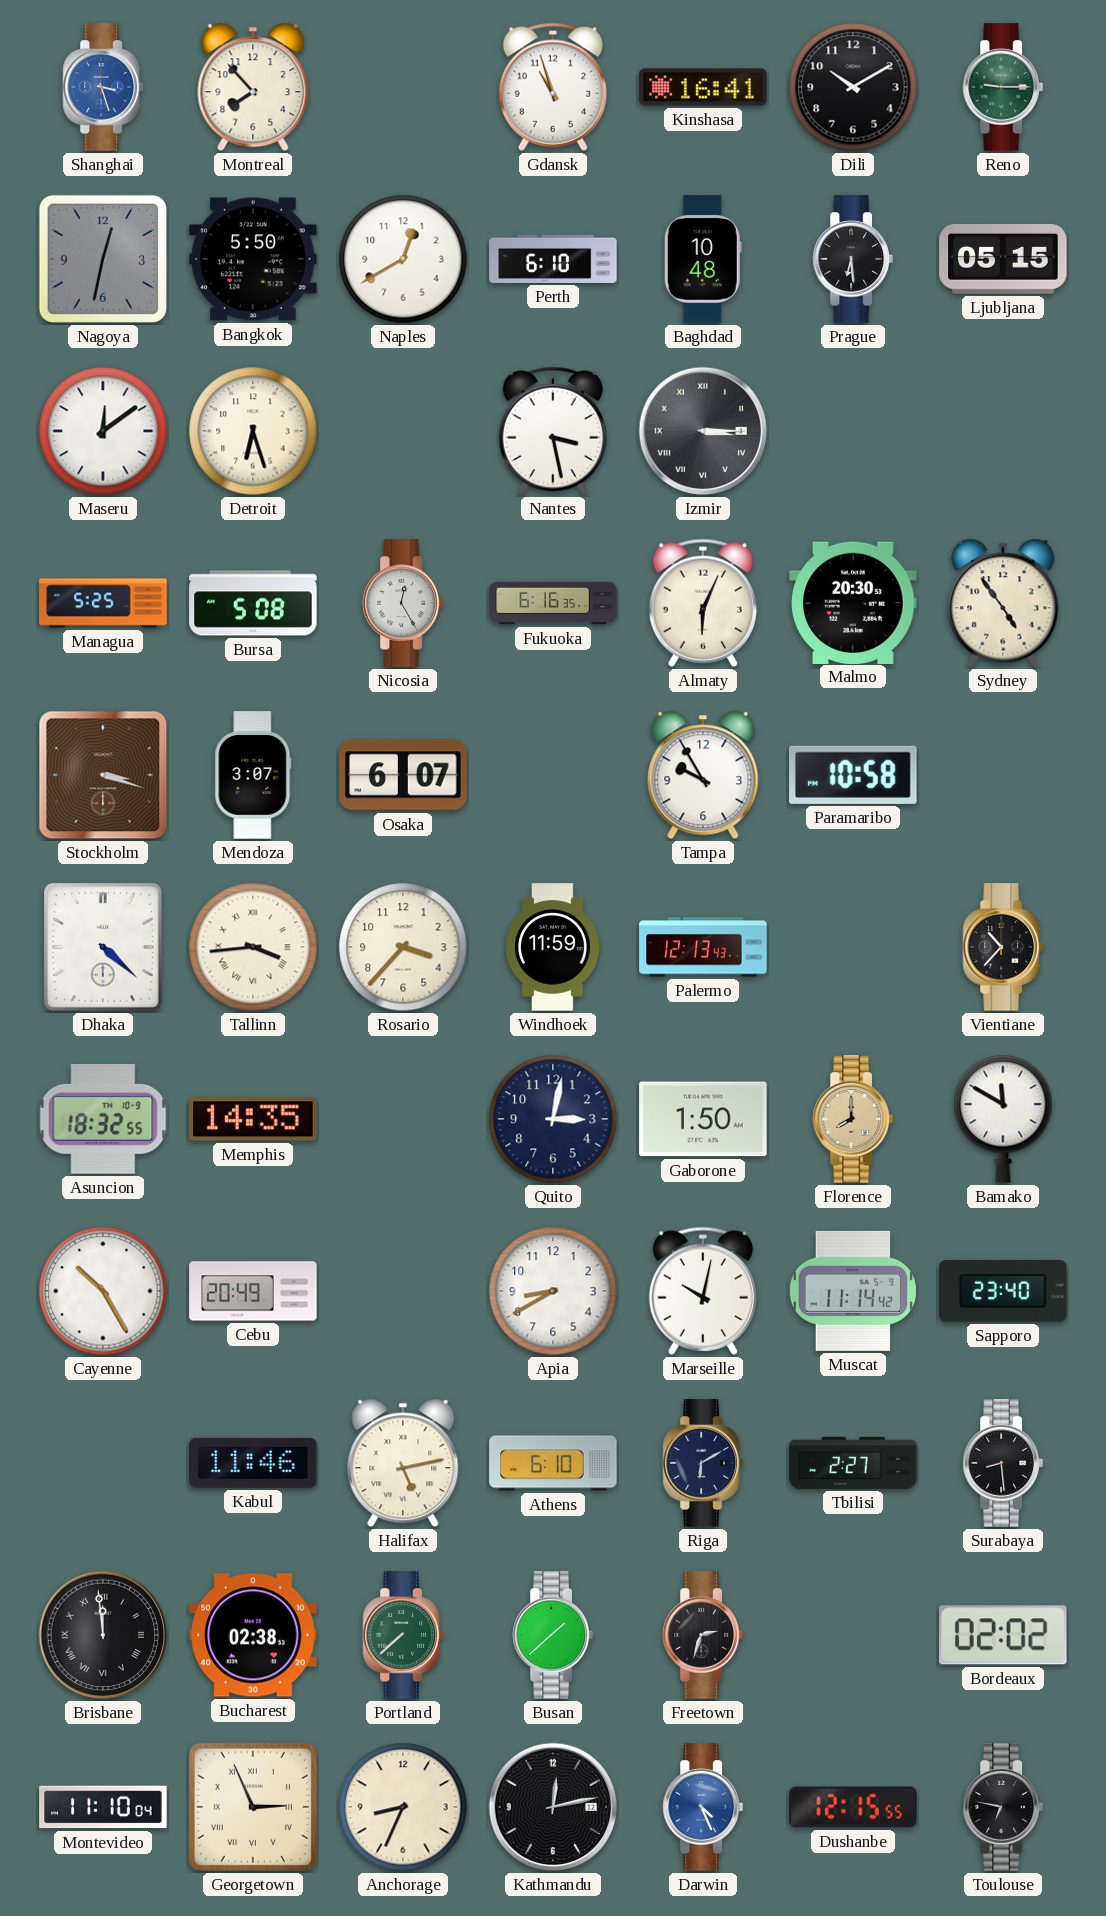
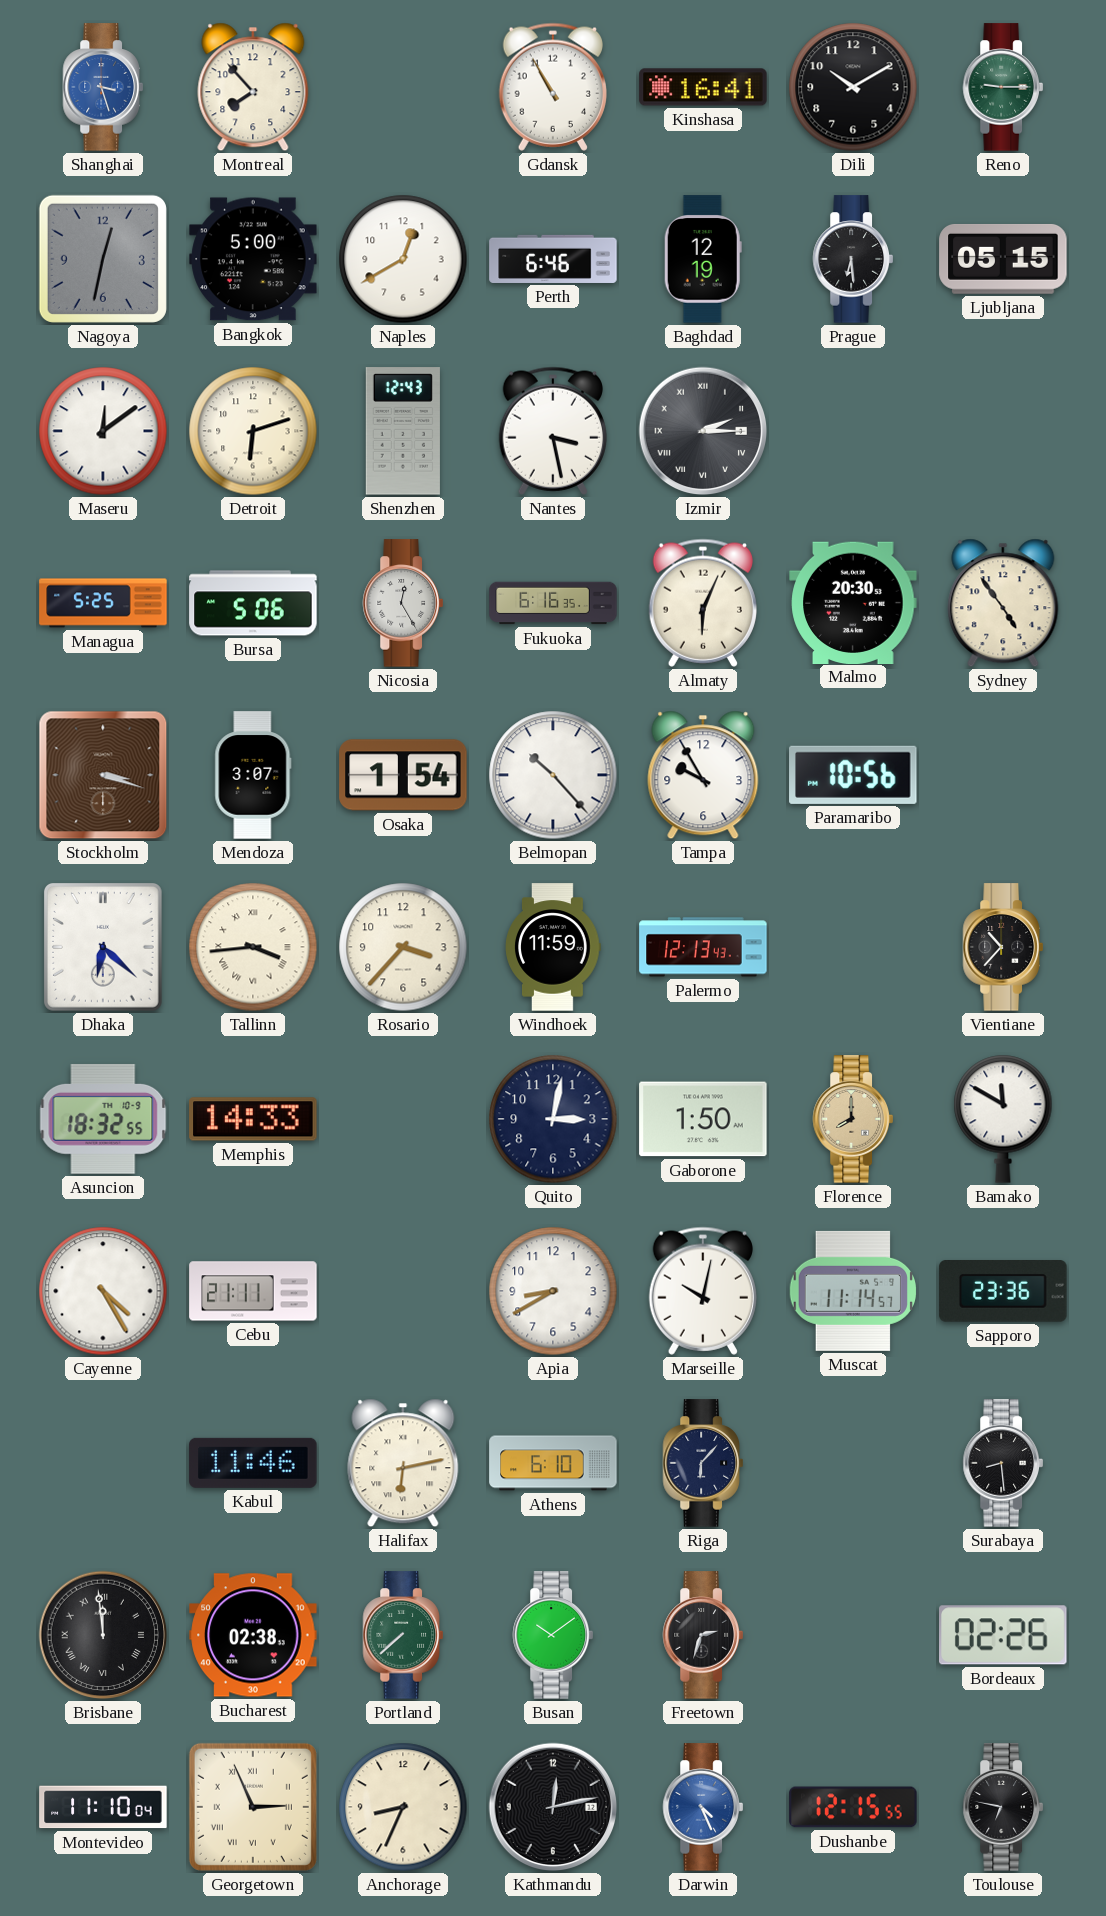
Gdansk: 10:57 -> 10:55
Bangkok: 5:50 -> 5:00
Perth: 6:10 -> 6:46
Baghdad: 10:48 -> 12:19
Detroit: 6:27 -> 6:12
Shenzhen: none -> 12:43
Izmir: 3:15 -> 2:15
Bursa: 5:08 -> 5:06
Osaka: 6:07 -> 1:54
Belmopan: none -> 10:23
Paramaribo: 10:58 -> 10:56
Dhaka: 4:22 -> 6:22
Memphis: 14:35 -> 14:33
Cayenne: 10:25 -> 4:25
Cebu: 20:49 -> 21:11
Muscat: 11:14:42 -> 11:14:57
Sapporo: 23:40 -> 23:36
Halifax: 5:13 -> 6:13
Riga: 6:10 -> 6:07
Tbilisi: 2:27 -> none
Busan: 1:38 -> 10:09
Bordeaux: 02:02 -> 02:26
